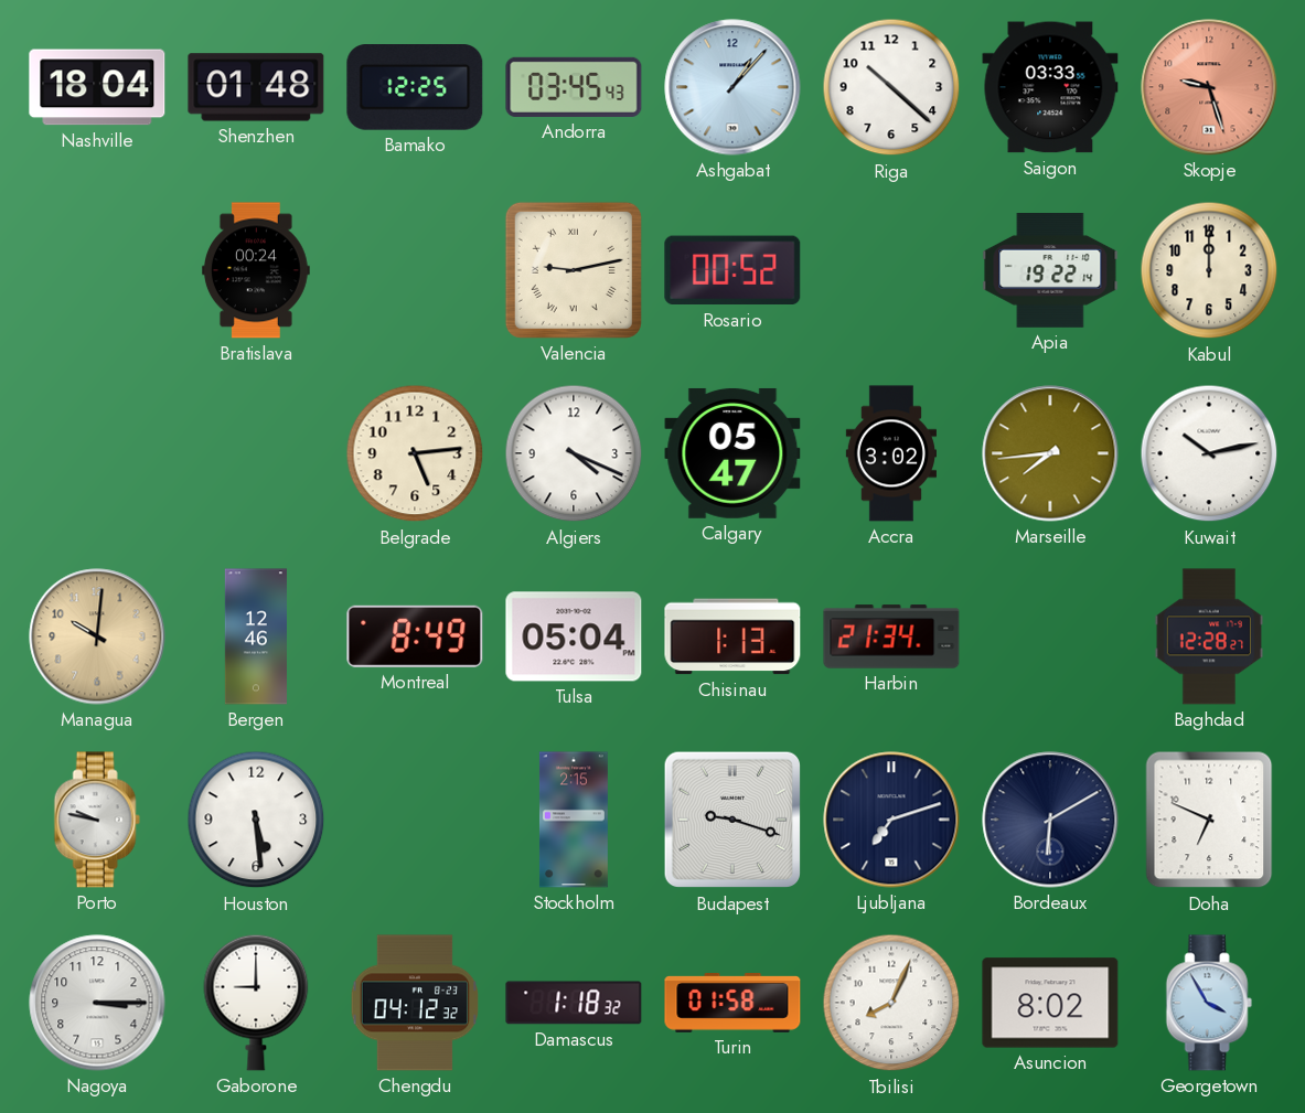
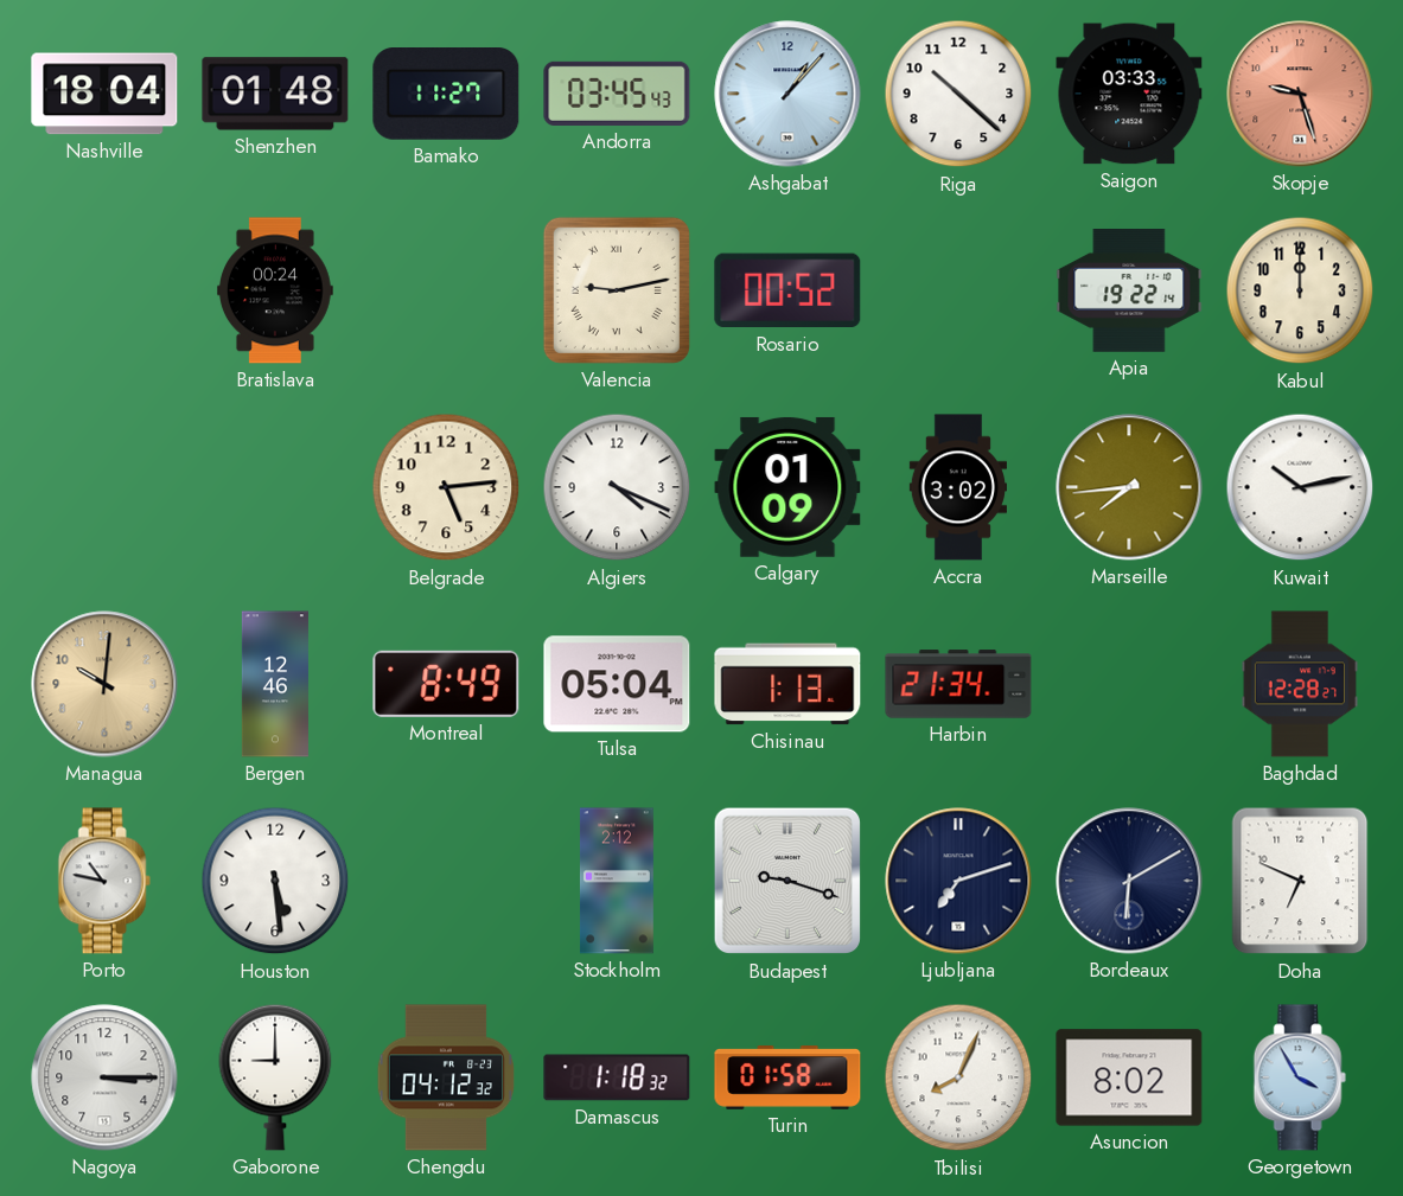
Bamako: 12:25 -> 11:27
Calgary: 05:47 -> 01:09
Porto: 9:47 -> 10:47
Stockholm: 2:15 -> 2:12
